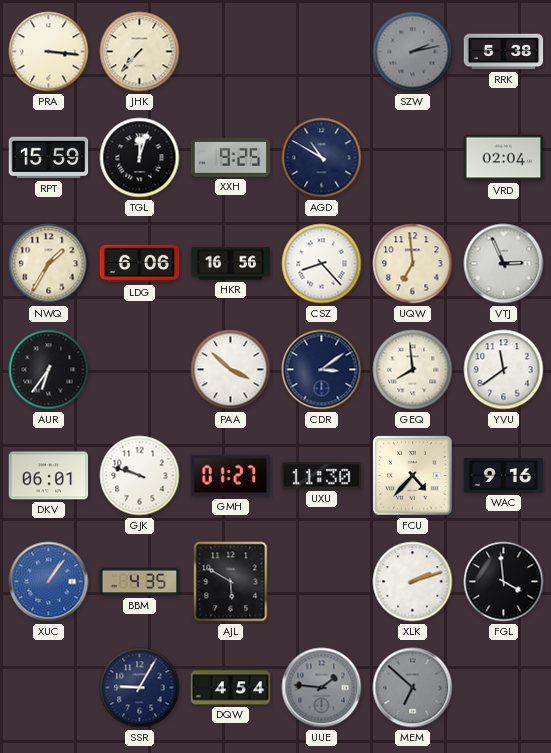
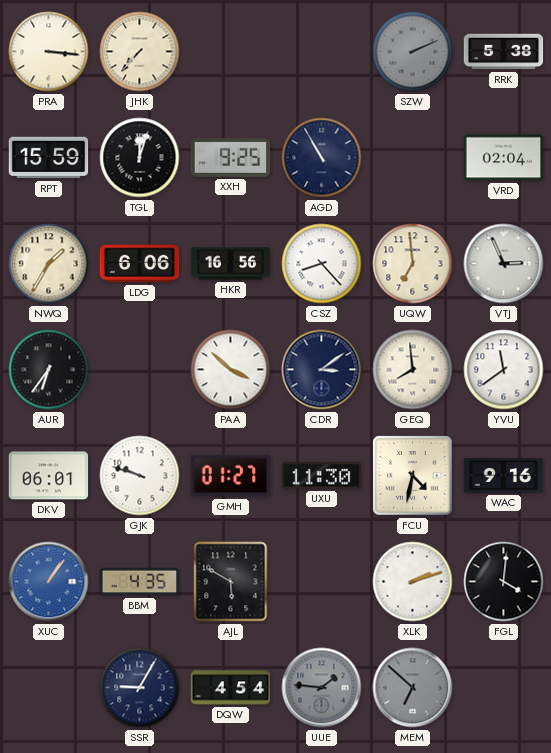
SZW: 2:13 -> 2:11
AGD: 10:50 -> 10:55
FCU: 4:37 -> 4:32
FGL: 3:59 -> 4:01
